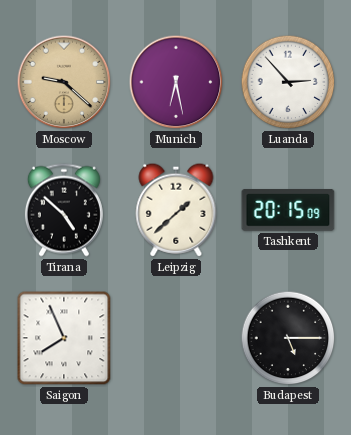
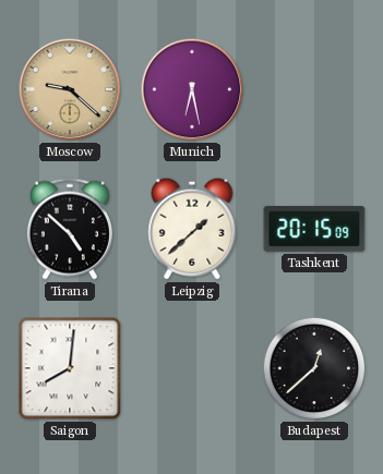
Luanda: 2:53 -> none
Saigon: 7:56 -> 8:01
Budapest: 5:15 -> 12:38
